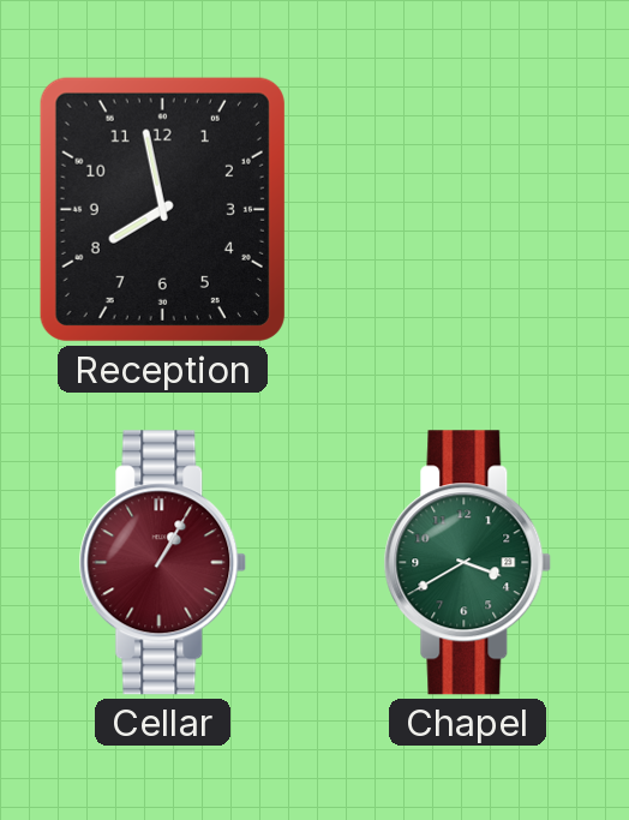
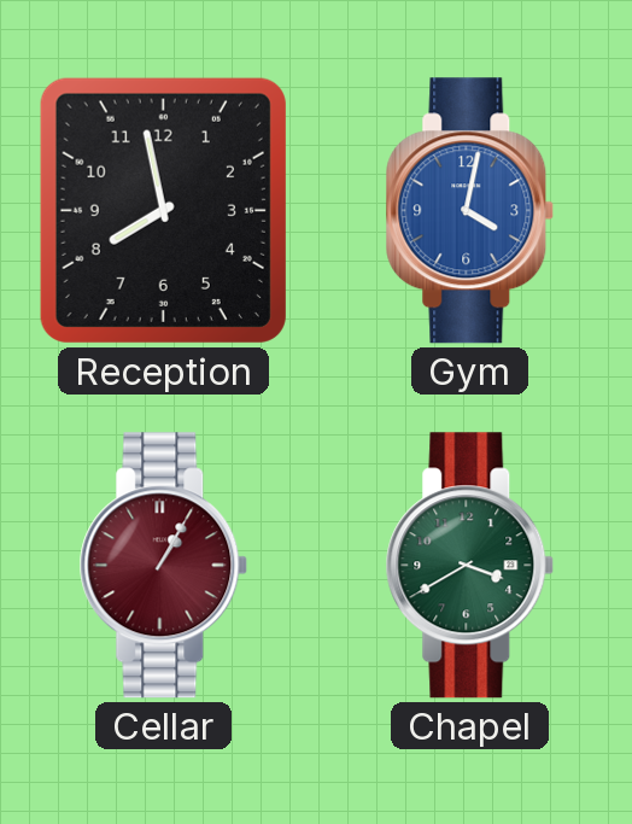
Gym: none -> 4:02
